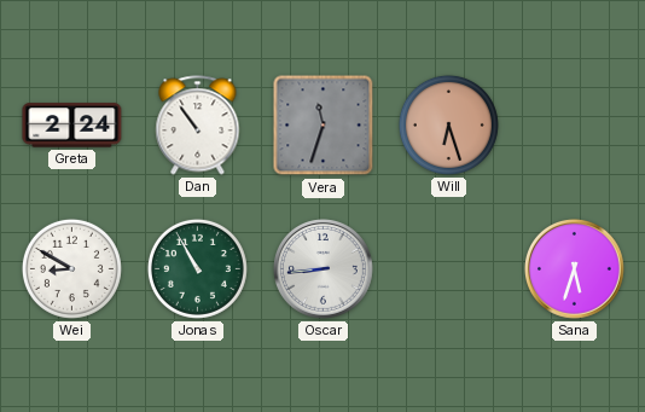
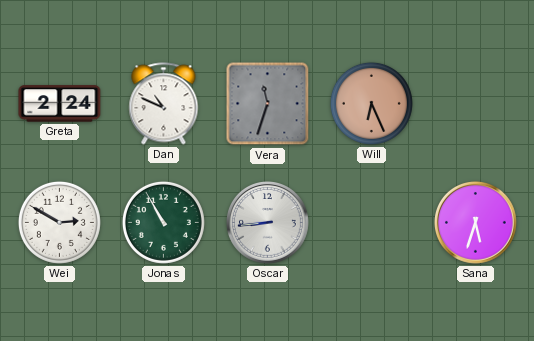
Dan: 10:54 -> 10:49
Will: 6:27 -> 6:26
Wei: 8:50 -> 2:50
